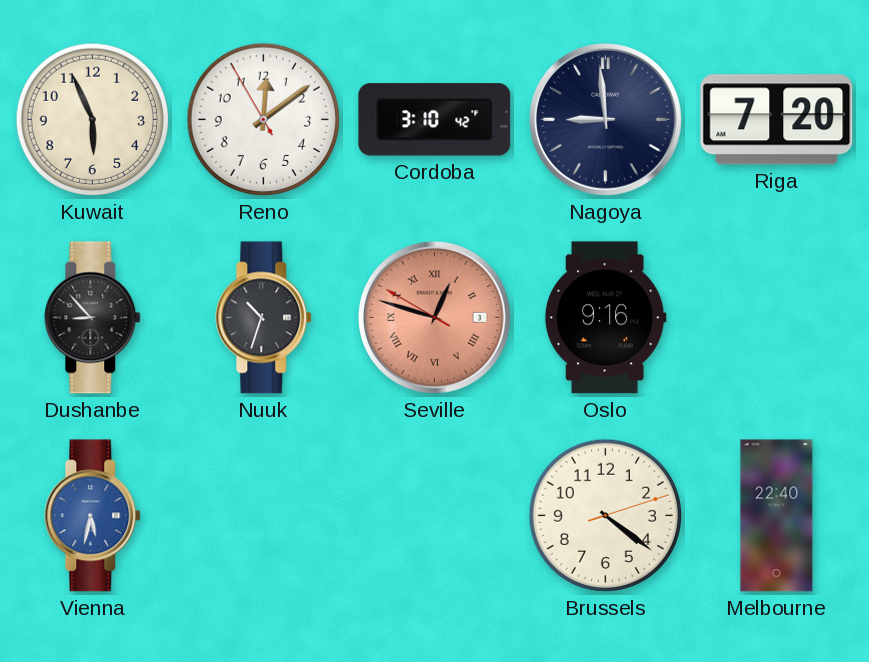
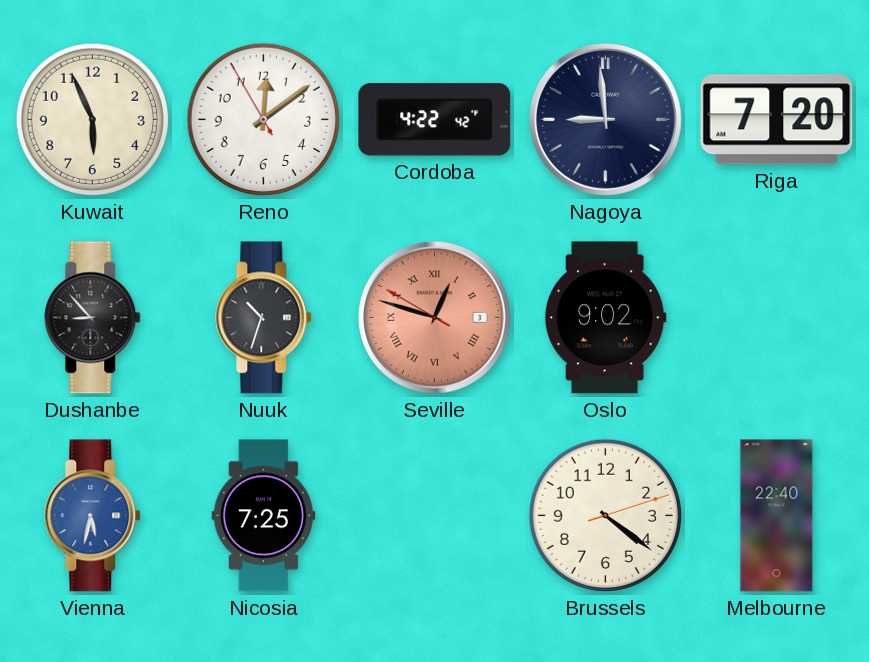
Cordoba: 3:10 -> 4:22
Oslo: 9:16 -> 9:02
Nicosia: none -> 7:25
